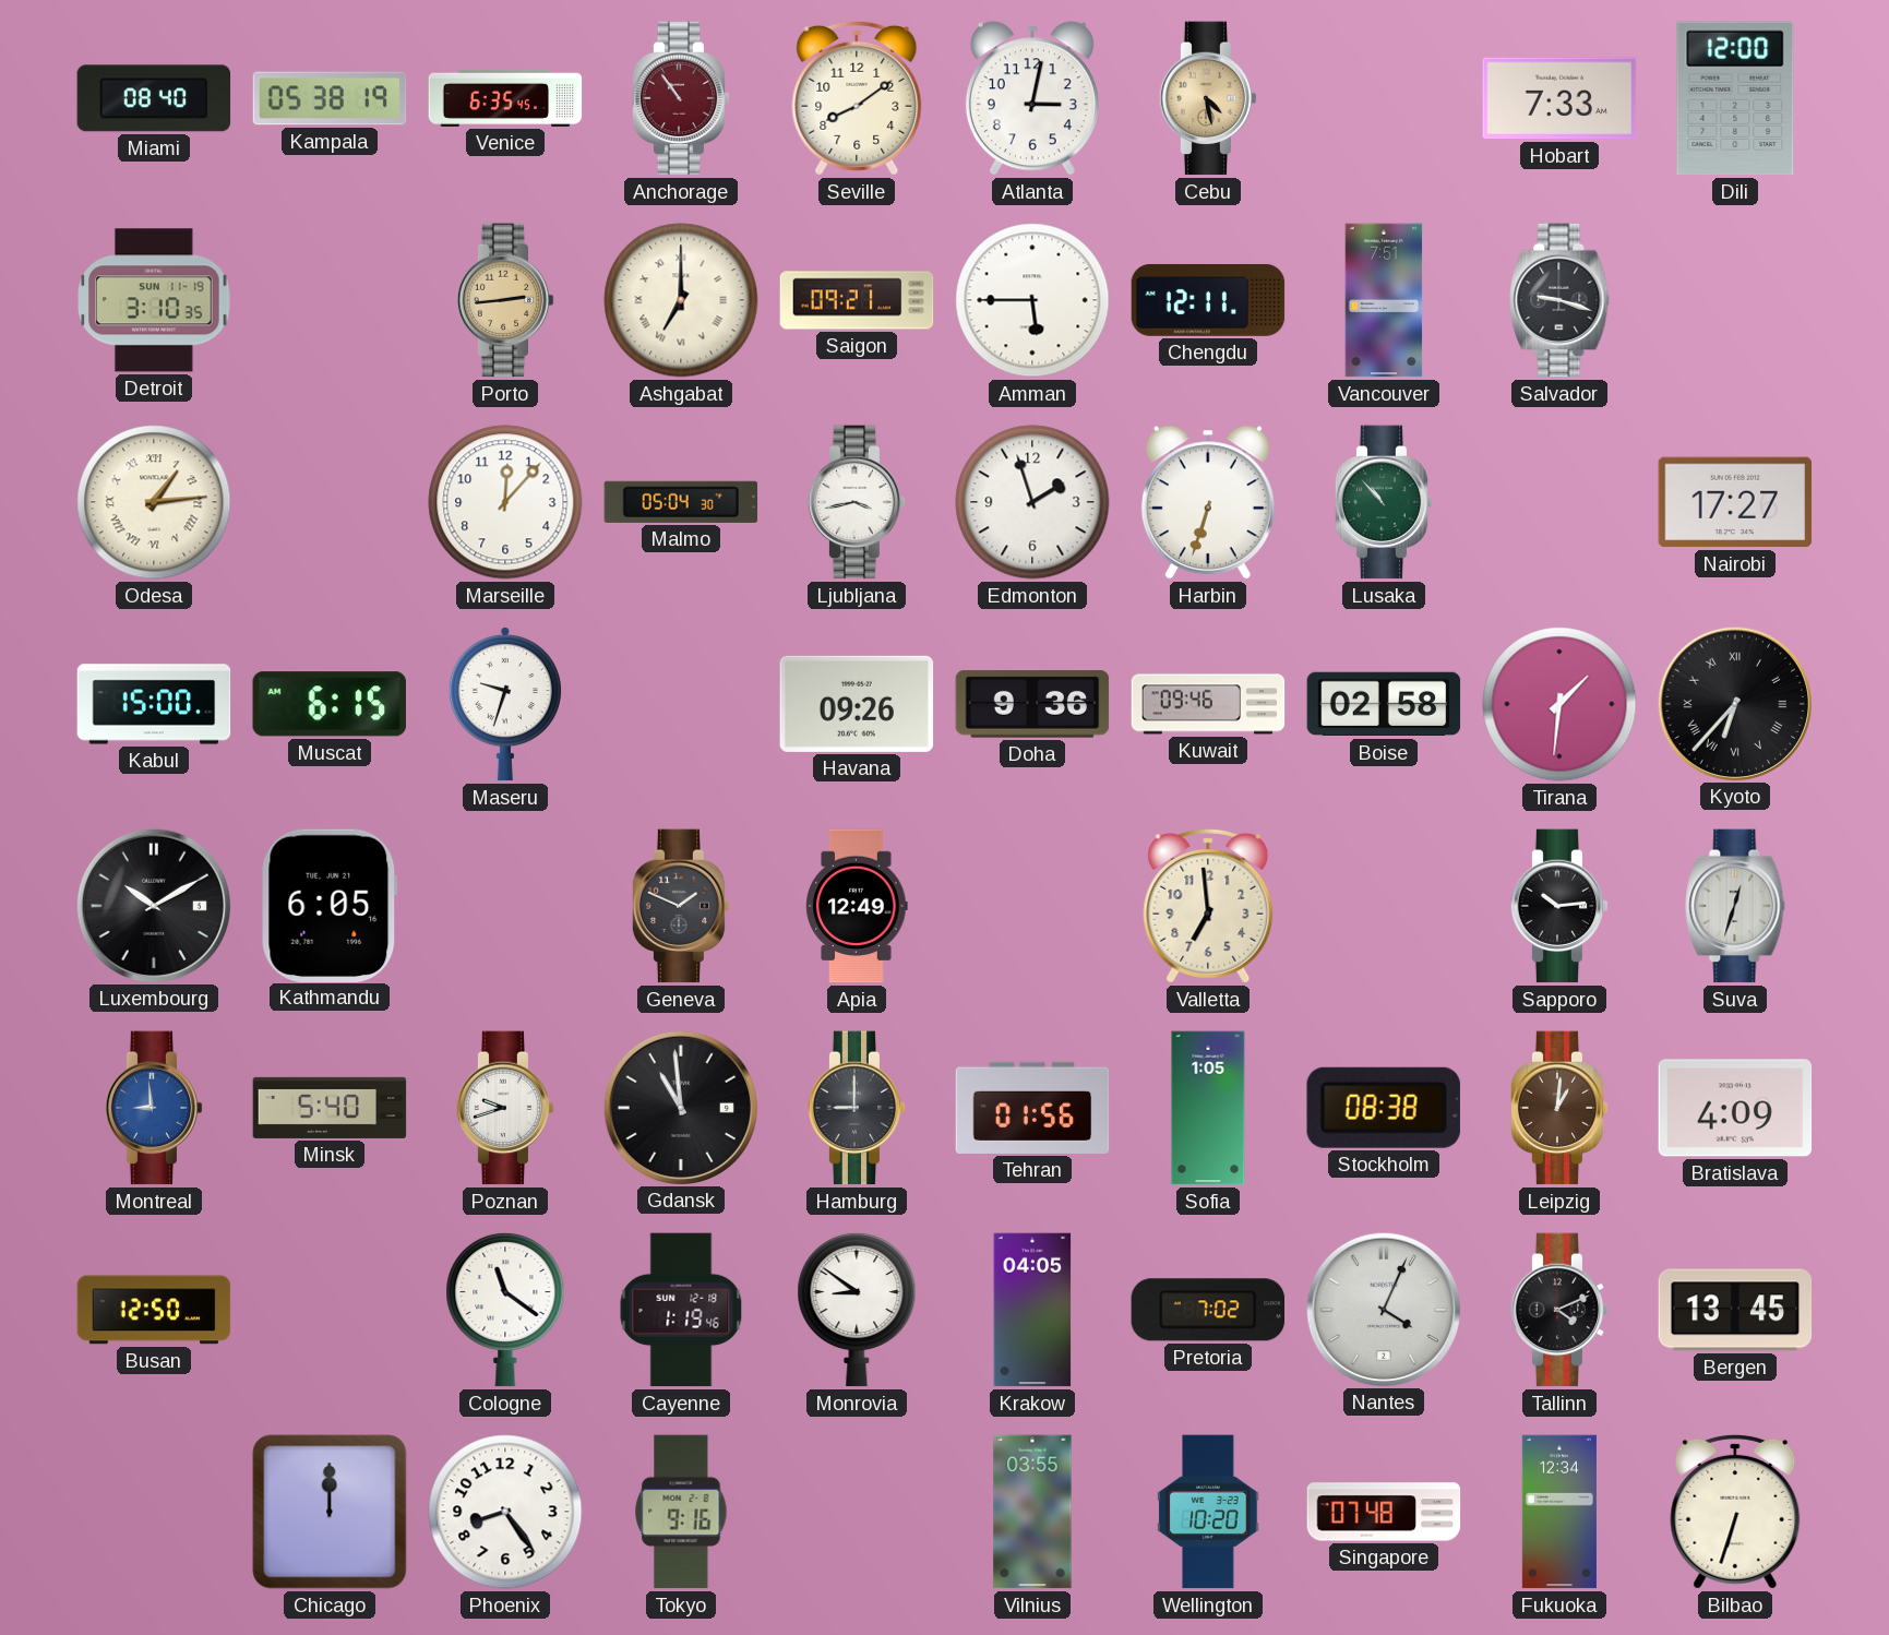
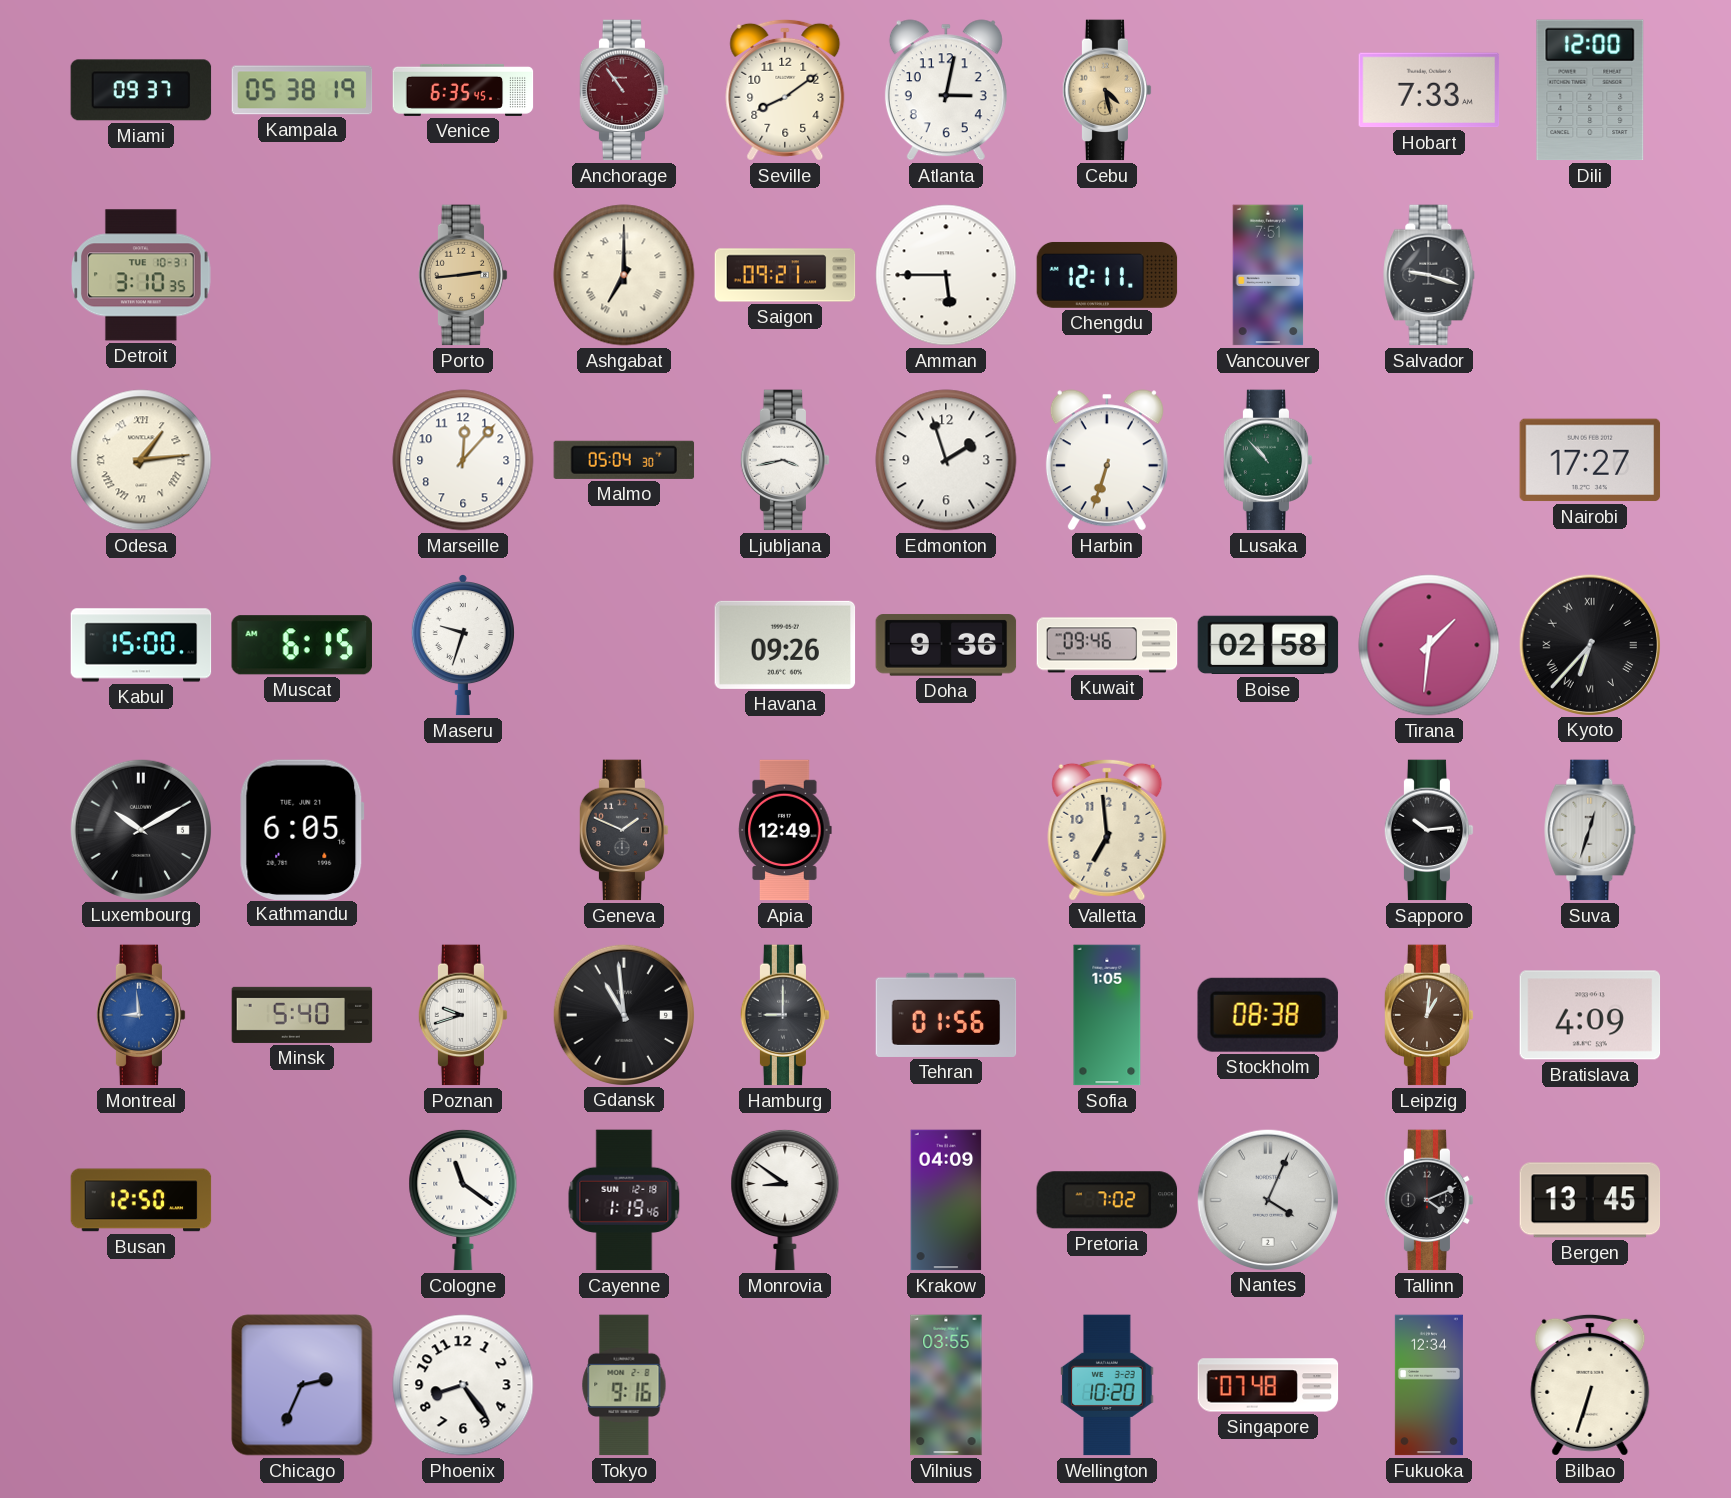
Miami: 08:40 -> 09:37
Detroit date: SUN 11-19 -> TUE 10-31
Krakow: 04:05 -> 04:09
Chicago: 12:00 -> 2:34
